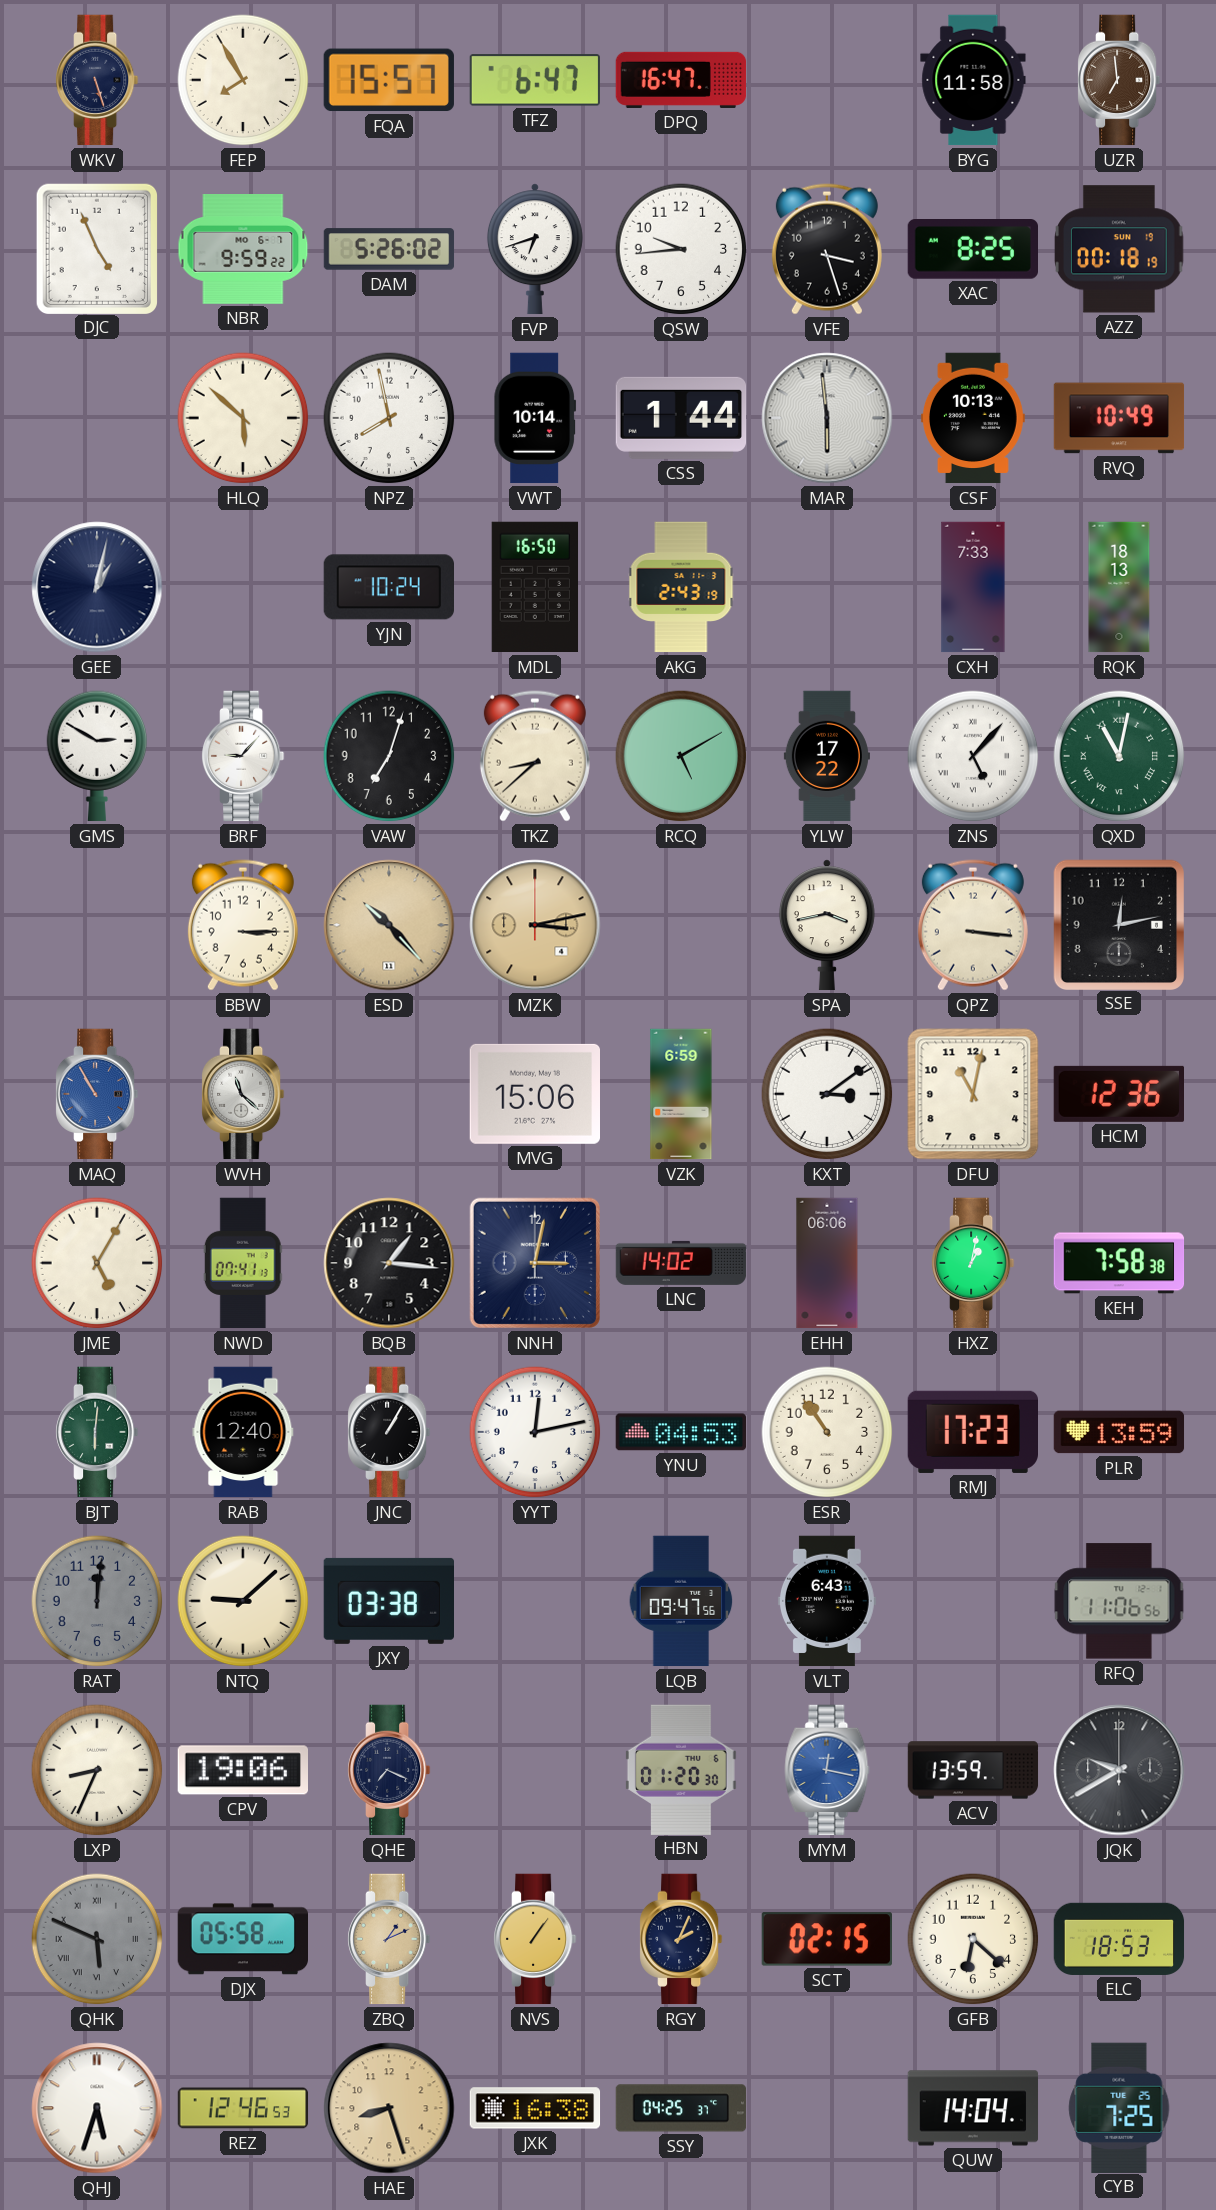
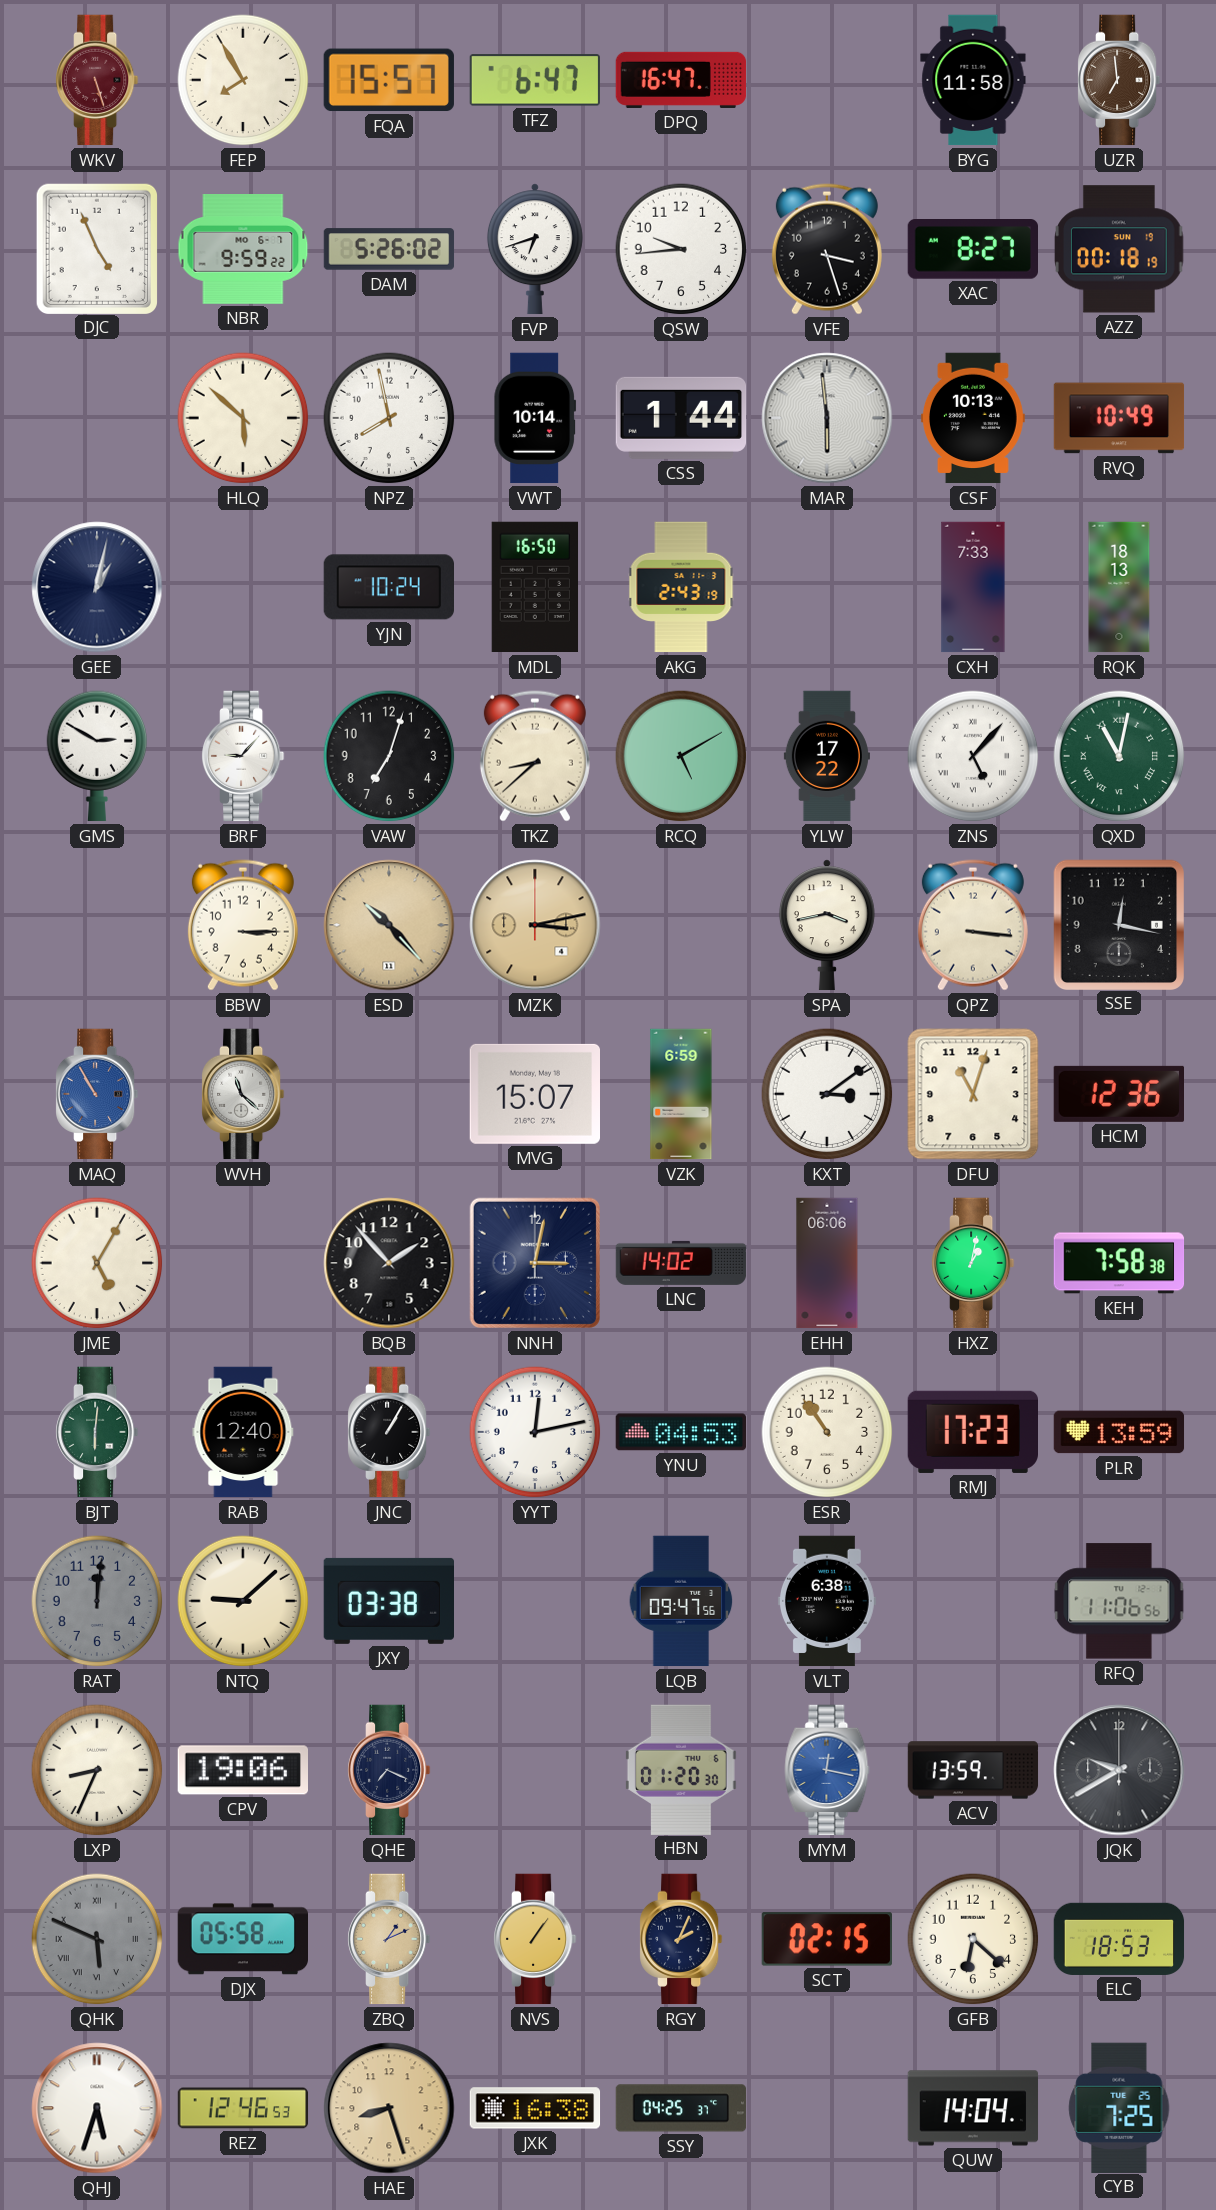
WKV dial: navy -> burgundy
XAC: 8:25 -> 8:27
SSE: 12:13 -> 12:17
MVG: 15:06 -> 15:07
DFU: 11:02 -> 11:03
NWD: 07:41 -> none
BQB: 1:16 -> 1:53
VLT: 6:43 -> 6:38
